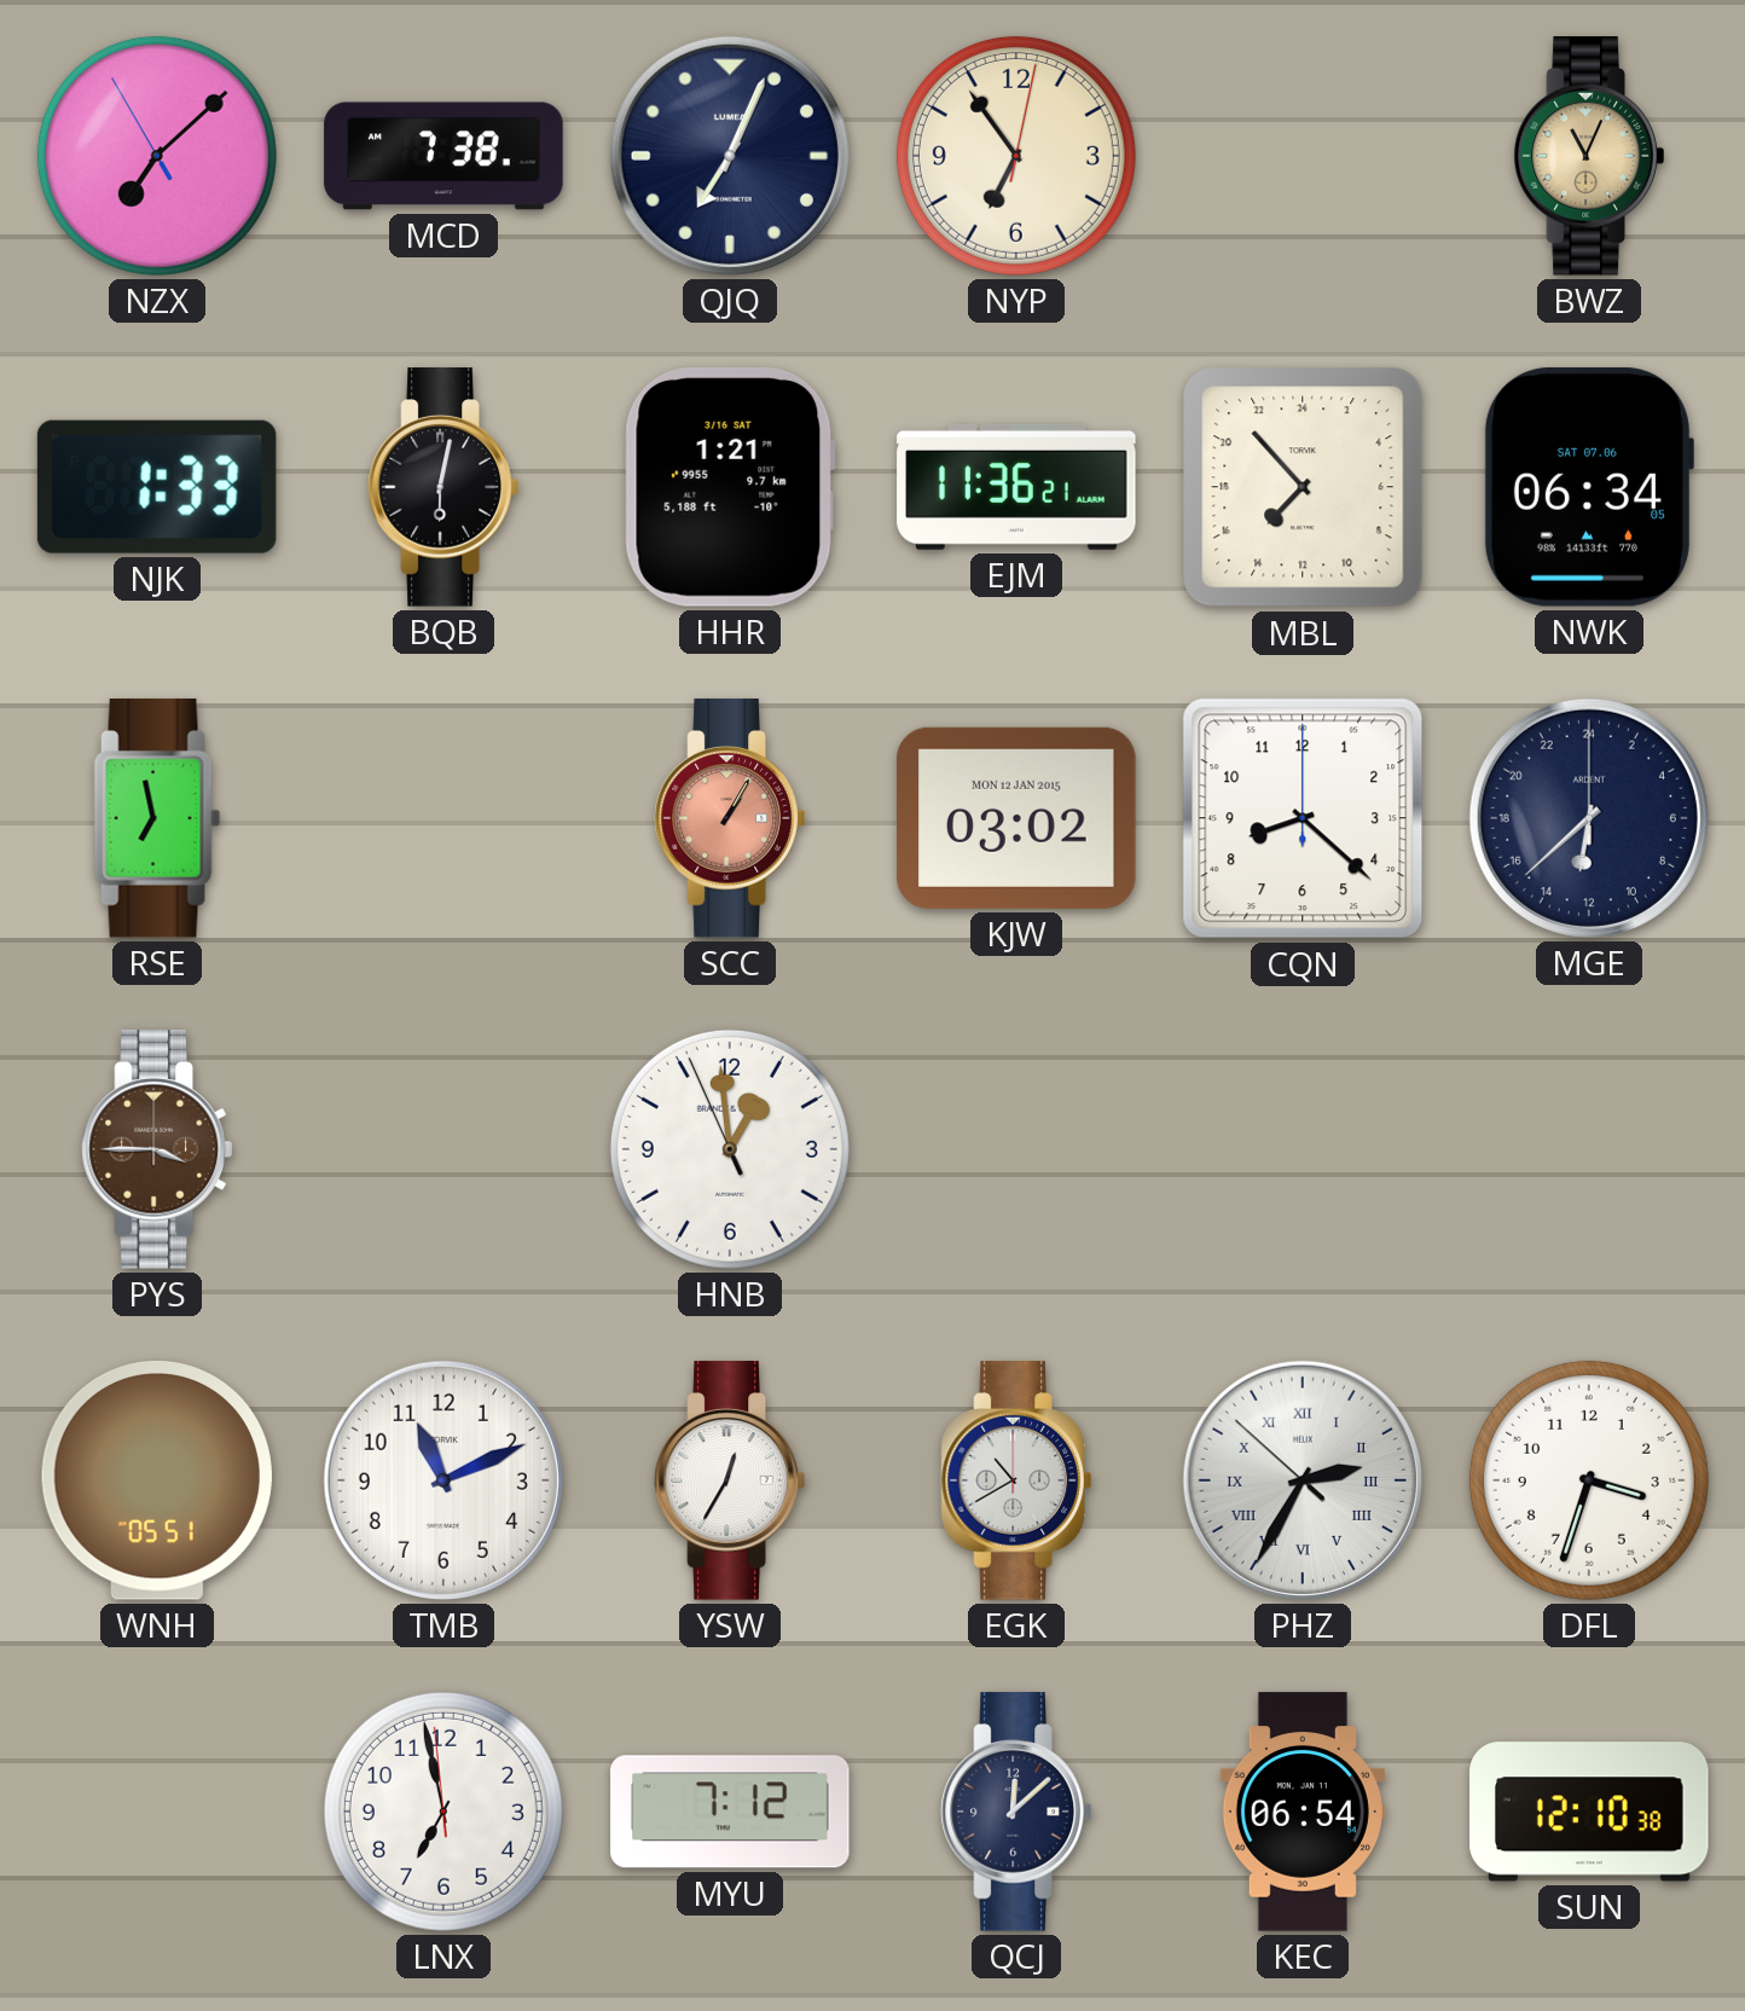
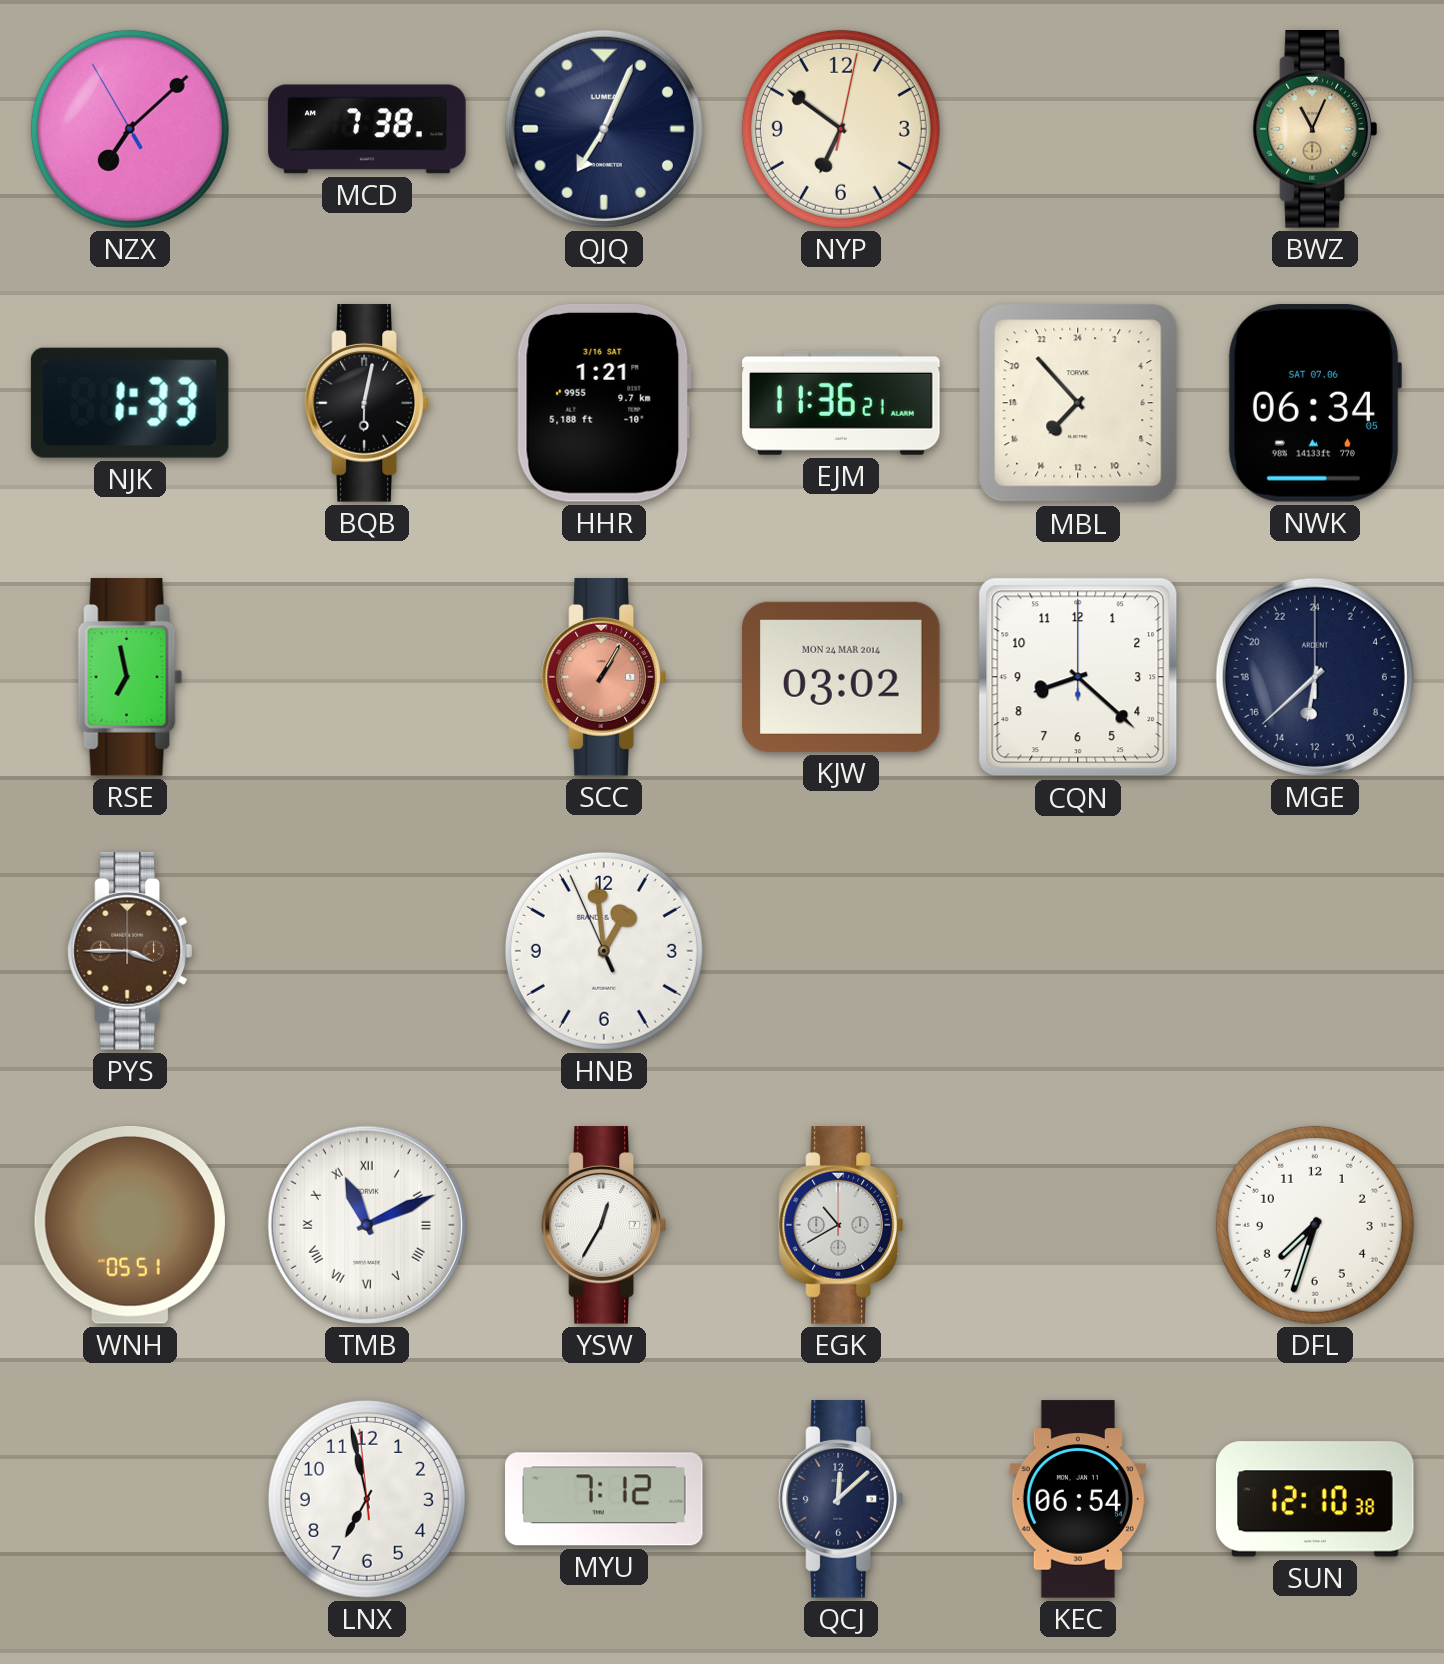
NYP: 6:54 -> 6:51
KJW date: MON 12 JAN 2015 -> MON 24 MAR 2014
TMB numerals: Arabic -> Roman
PHZ: 2:34 -> none
DFL: 3:33 -> 7:33
